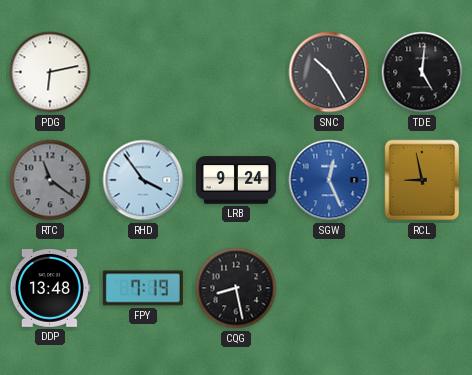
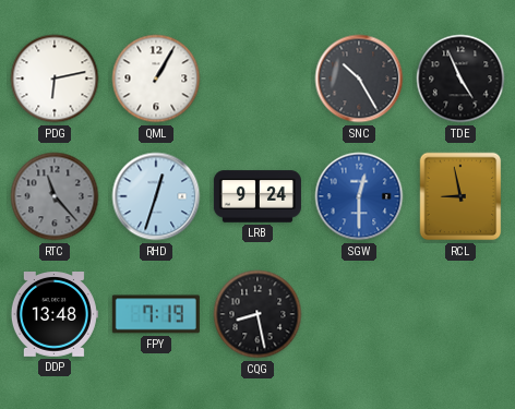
QML: none -> 1:05
TDE: 5:01 -> 4:56
RTC: 11:21 -> 11:23
RHD: 3:54 -> 12:33
SGW: 12:26 -> 12:30
